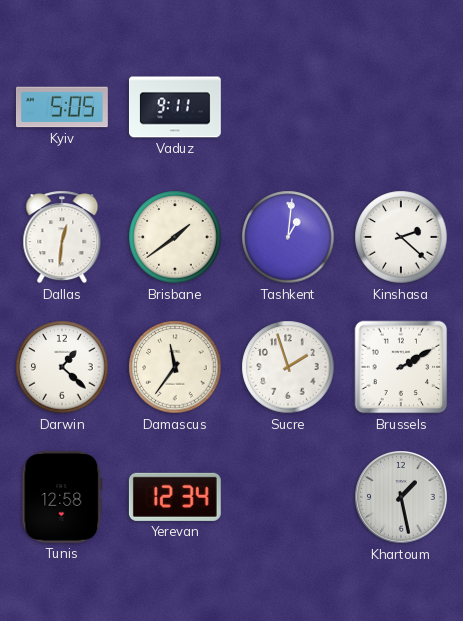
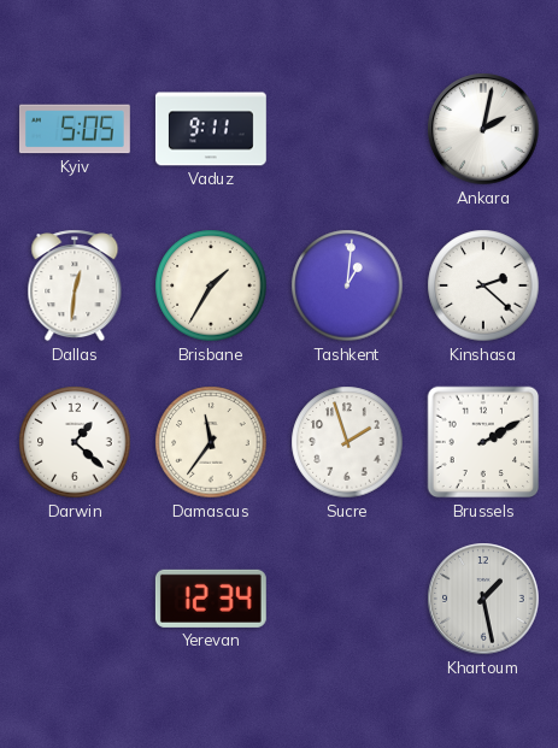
Ankara: none -> 2:02
Brisbane: 1:39 -> 1:35
Tunis: 12:58 -> none
